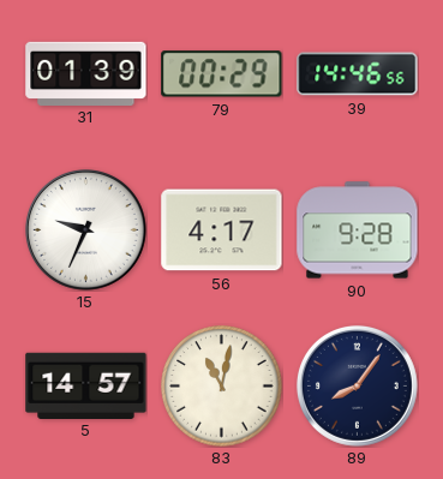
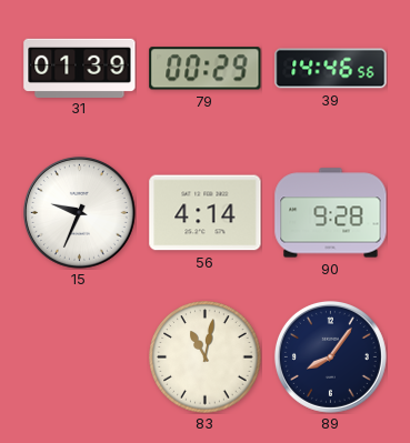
56: 4:17 -> 4:14
5: 14:57 -> none
